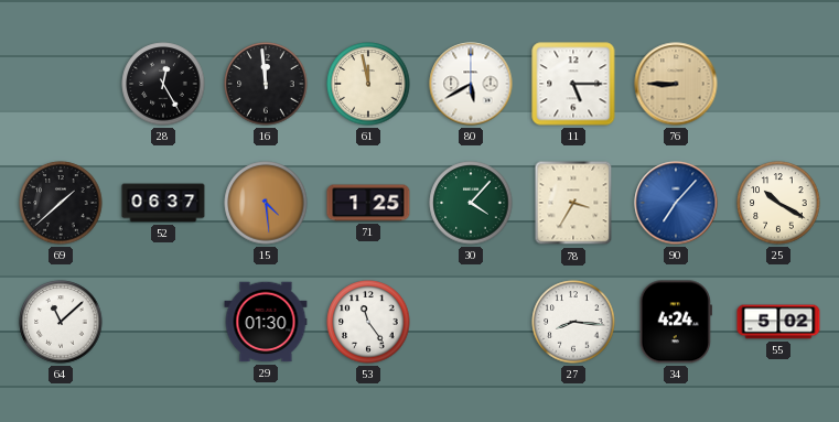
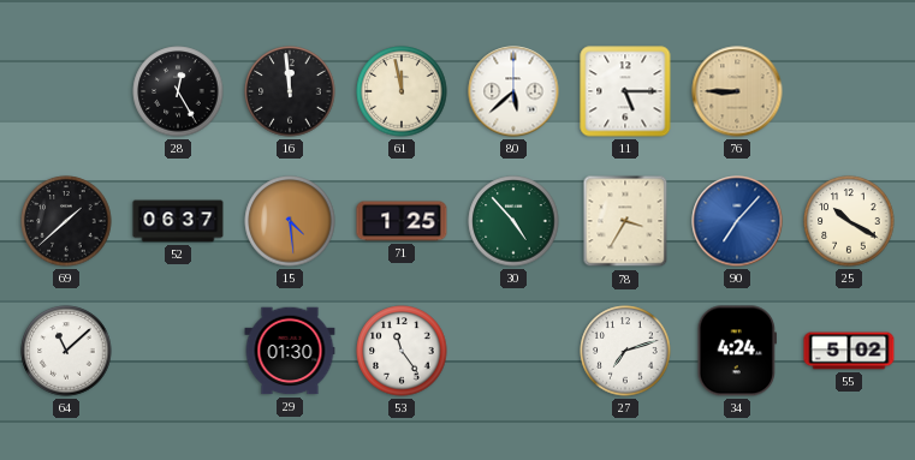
80: 5:40 -> 5:38
30: 4:07 -> 4:53
27: 8:16 -> 7:12
